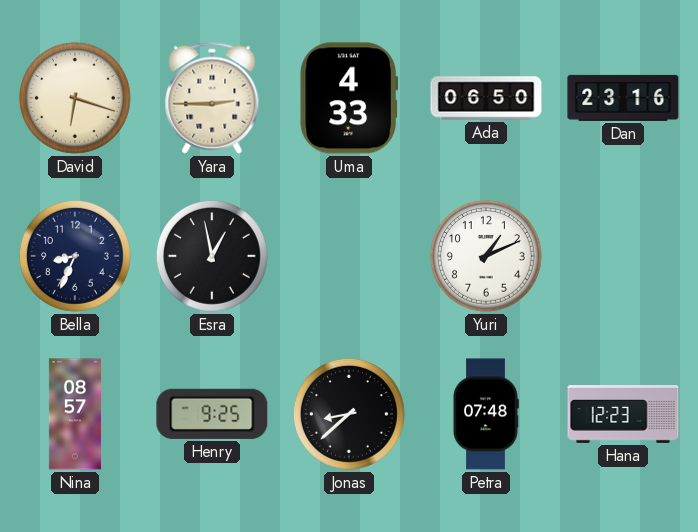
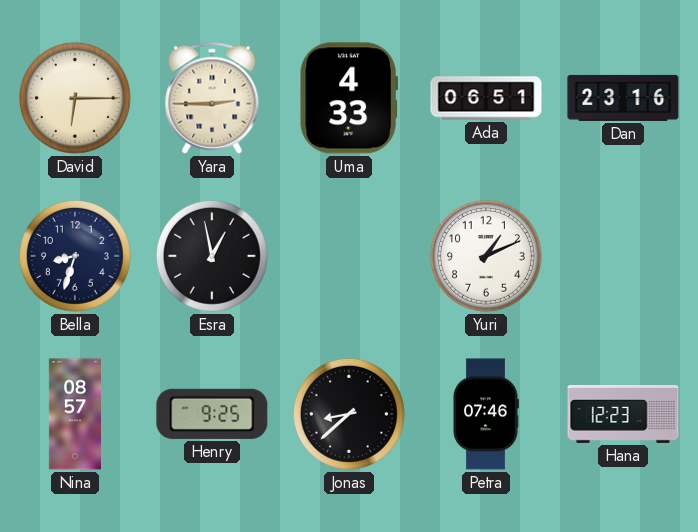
David: 6:18 -> 6:15
Ada: 06:50 -> 06:51
Bella: 8:34 -> 8:33
Petra: 07:48 -> 07:46
